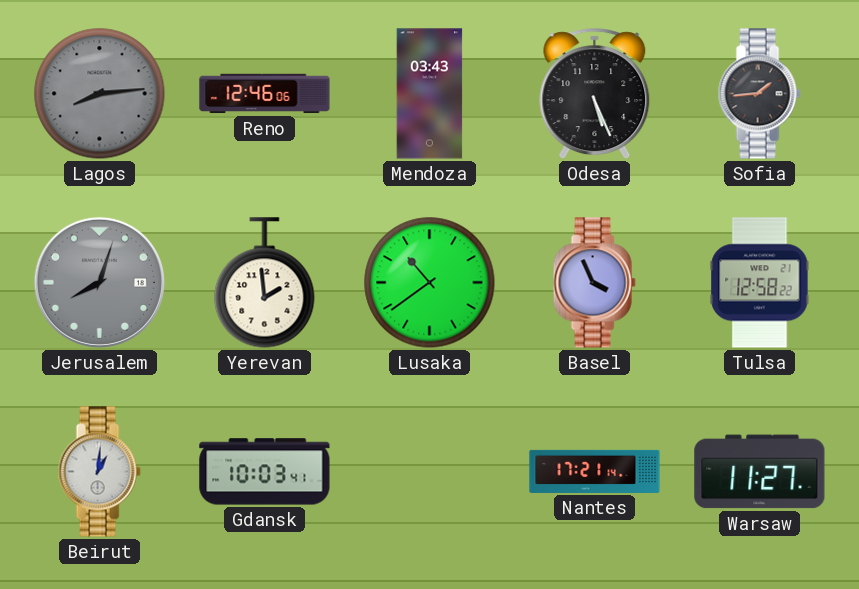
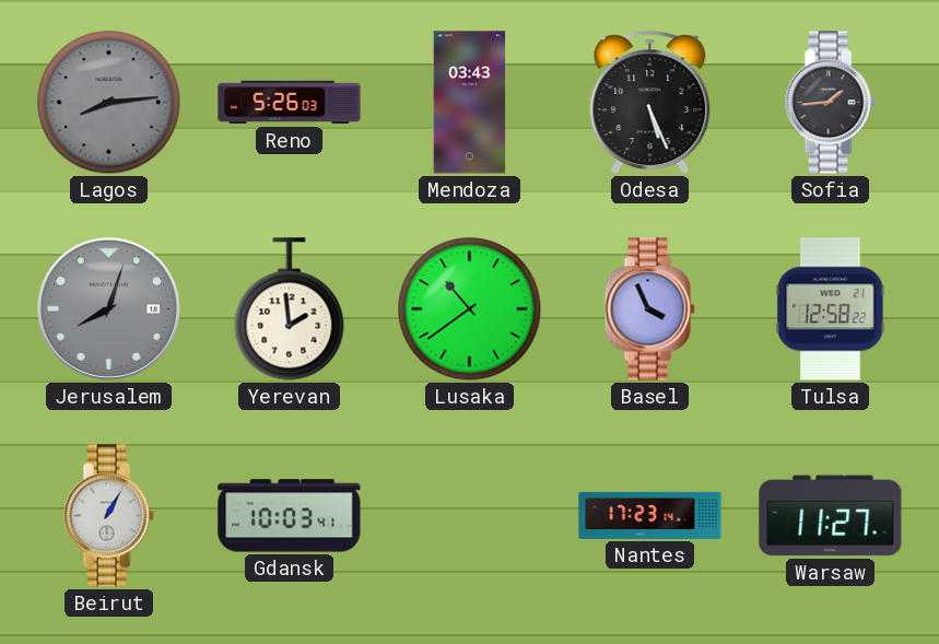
Reno: 12:46 -> 5:26
Beirut: 1:01 -> 1:05
Nantes: 17:21 -> 17:23
